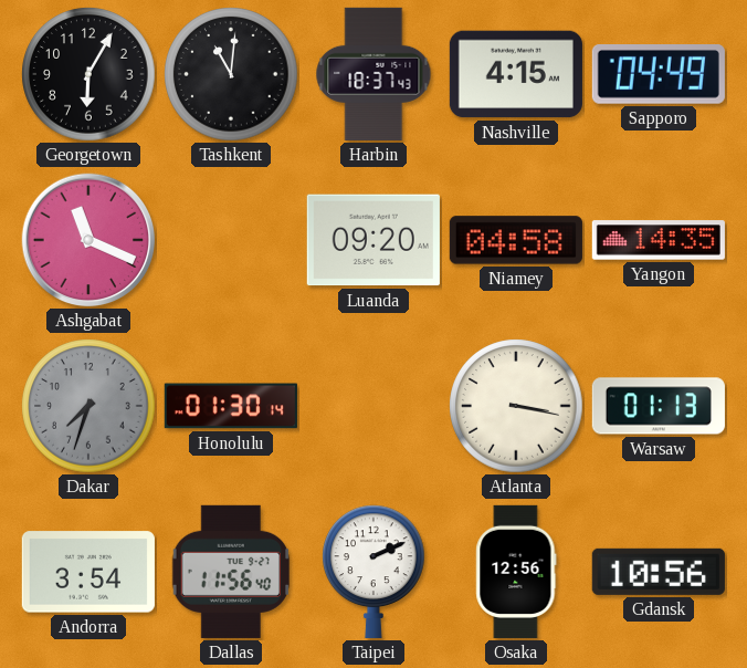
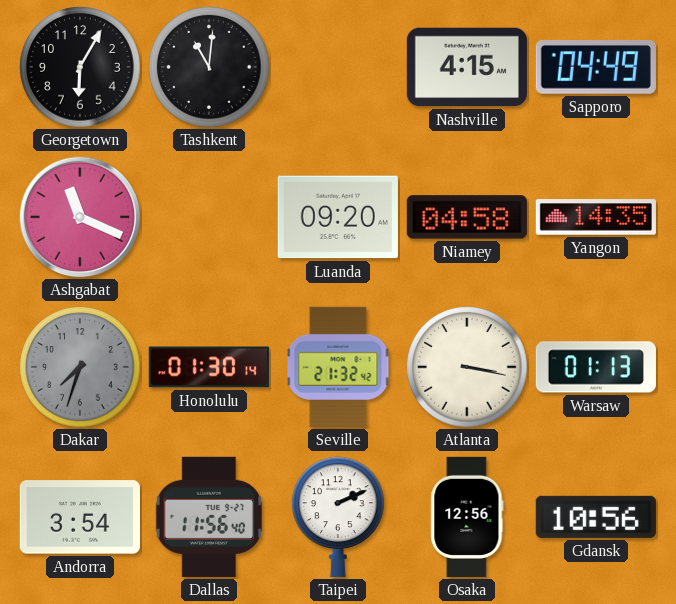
Harbin: 18:37 -> none
Seville: none -> 21:32
